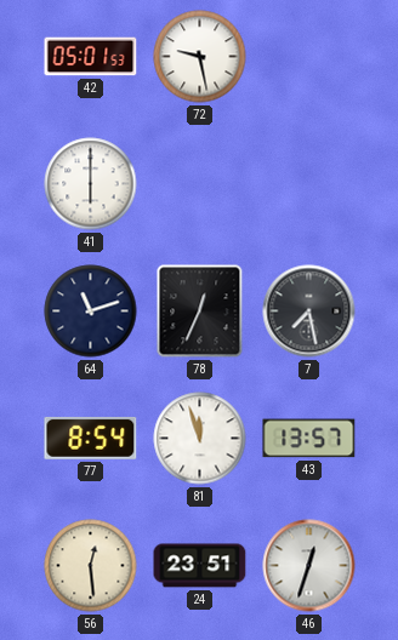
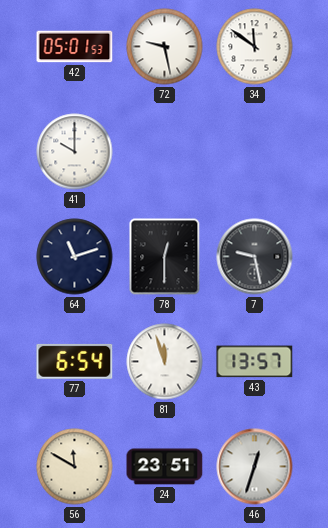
34: none -> 11:51
41: 6:00 -> 10:00
78: 12:34 -> 12:30
7: 7:28 -> 9:28
77: 8:54 -> 6:54
56: 12:29 -> 11:50
